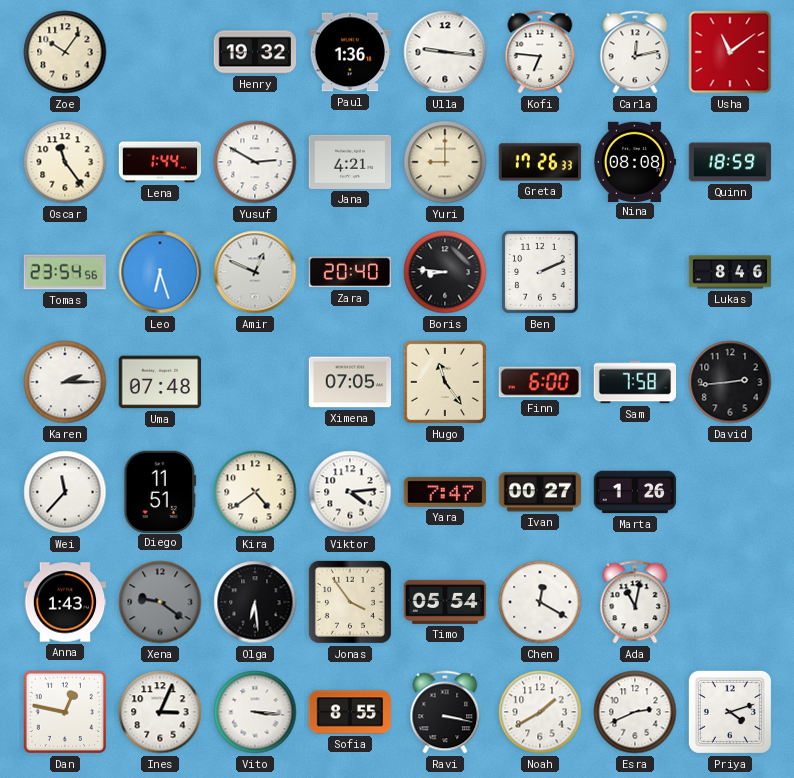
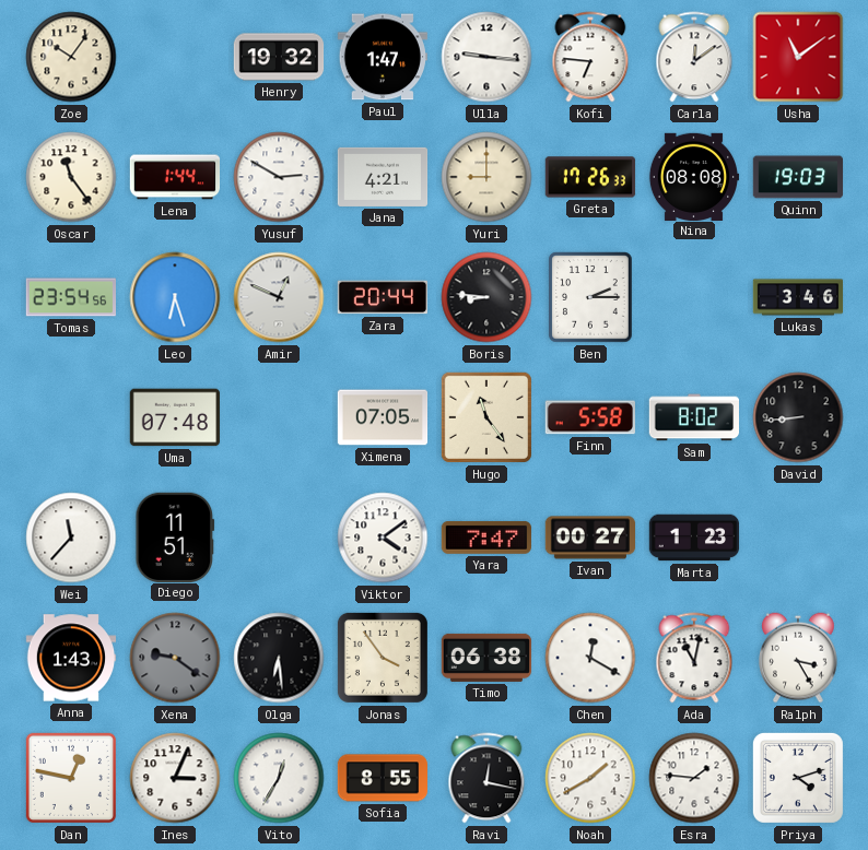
Paul: 1:36 -> 1:47
Carla: 12:13 -> 12:09
Quinn: 18:59 -> 19:03
Zara: 20:40 -> 20:44
Ben: 2:11 -> 2:15
Lukas: 8:46 -> 3:46
Karen: 2:15 -> none
Finn: 6:00 -> 5:58
Sam: 7:58 -> 8:02
David: 2:44 -> 8:44
Kira: 4:39 -> none
Viktor: 4:14 -> 4:09
Marta: 1:26 -> 1:23
Timo: 05:54 -> 06:38
Ralph: none -> 3:25
Vito: 3:16 -> 12:35
Ravi: 3:17 -> 12:17
Esra: 2:41 -> 1:46
